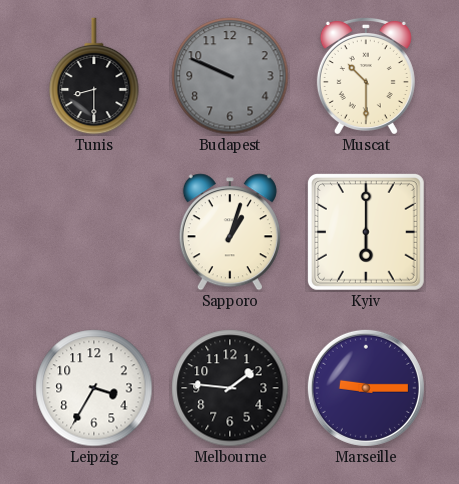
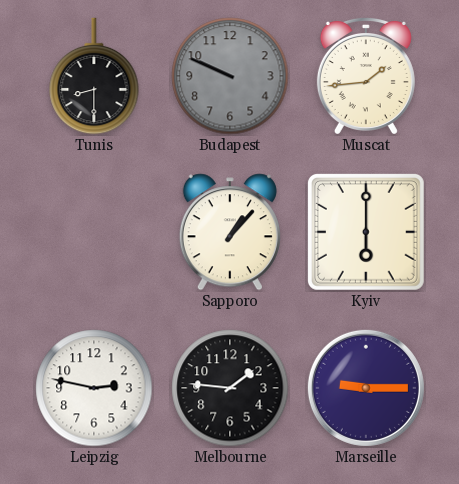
Muscat: 10:30 -> 1:44
Sapporo: 1:03 -> 1:07
Leipzig: 3:35 -> 2:47
